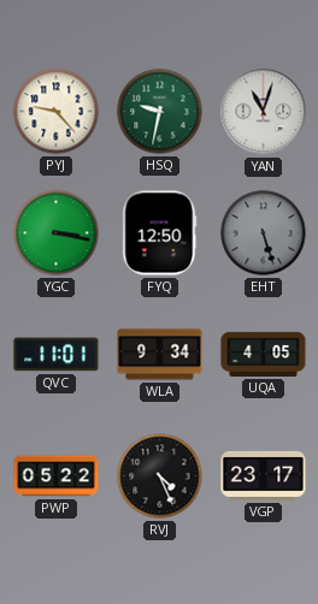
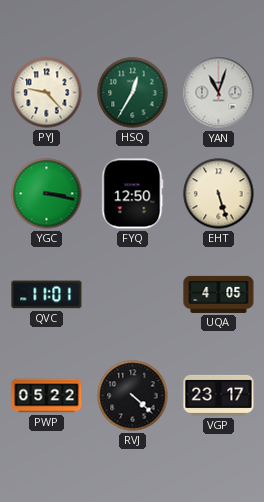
HSQ: 9:32 -> 12:35
EHT dial: grey -> cream
WLA: 9:34 -> none
RVJ: 4:26 -> 4:22
